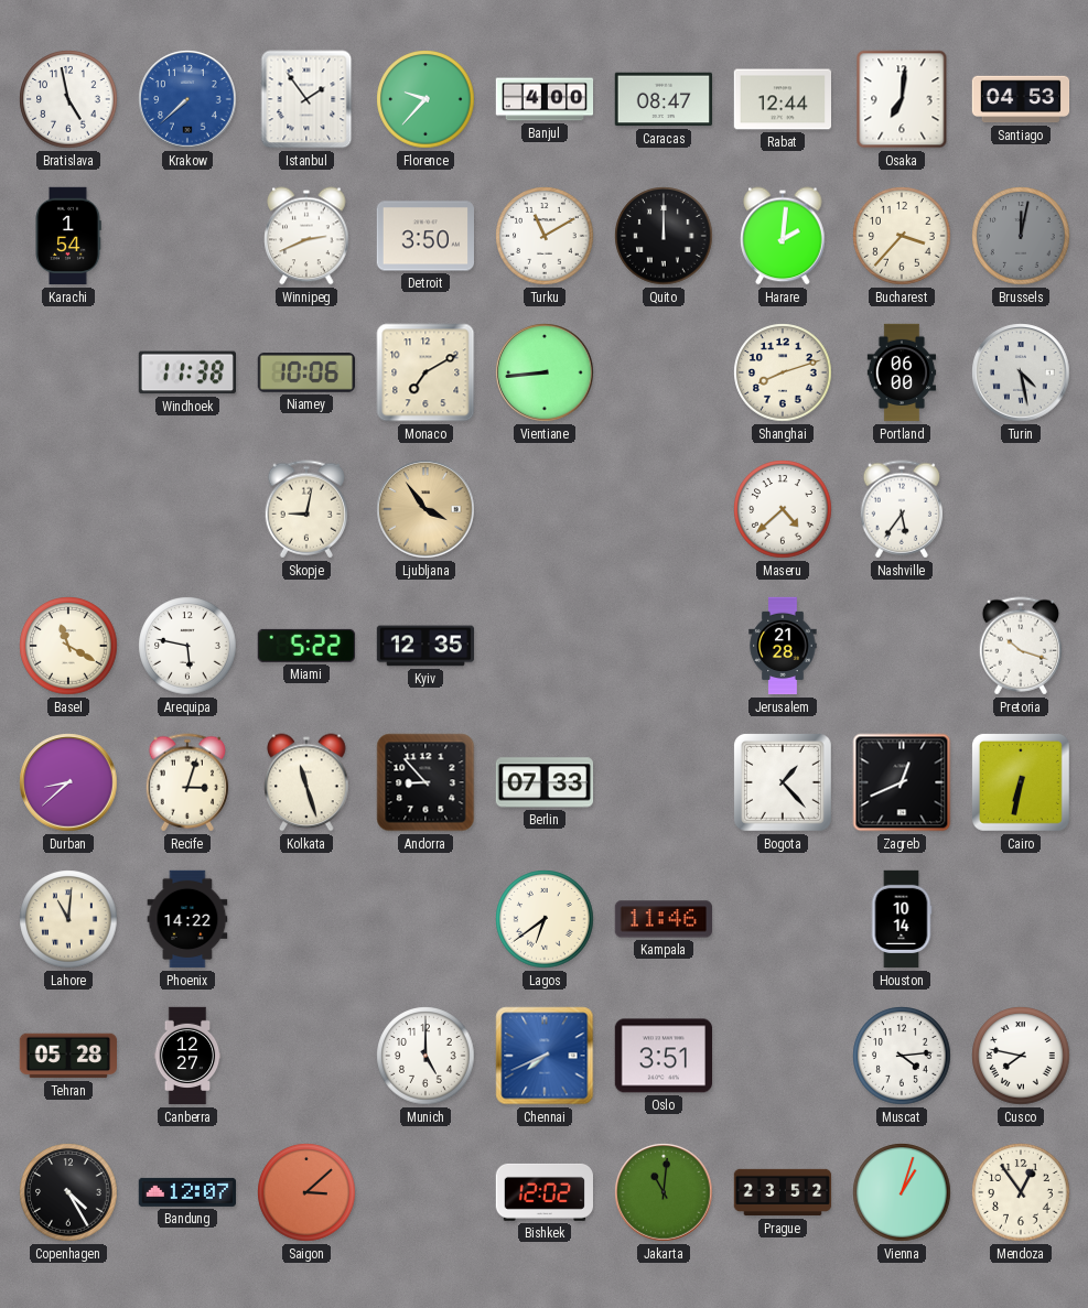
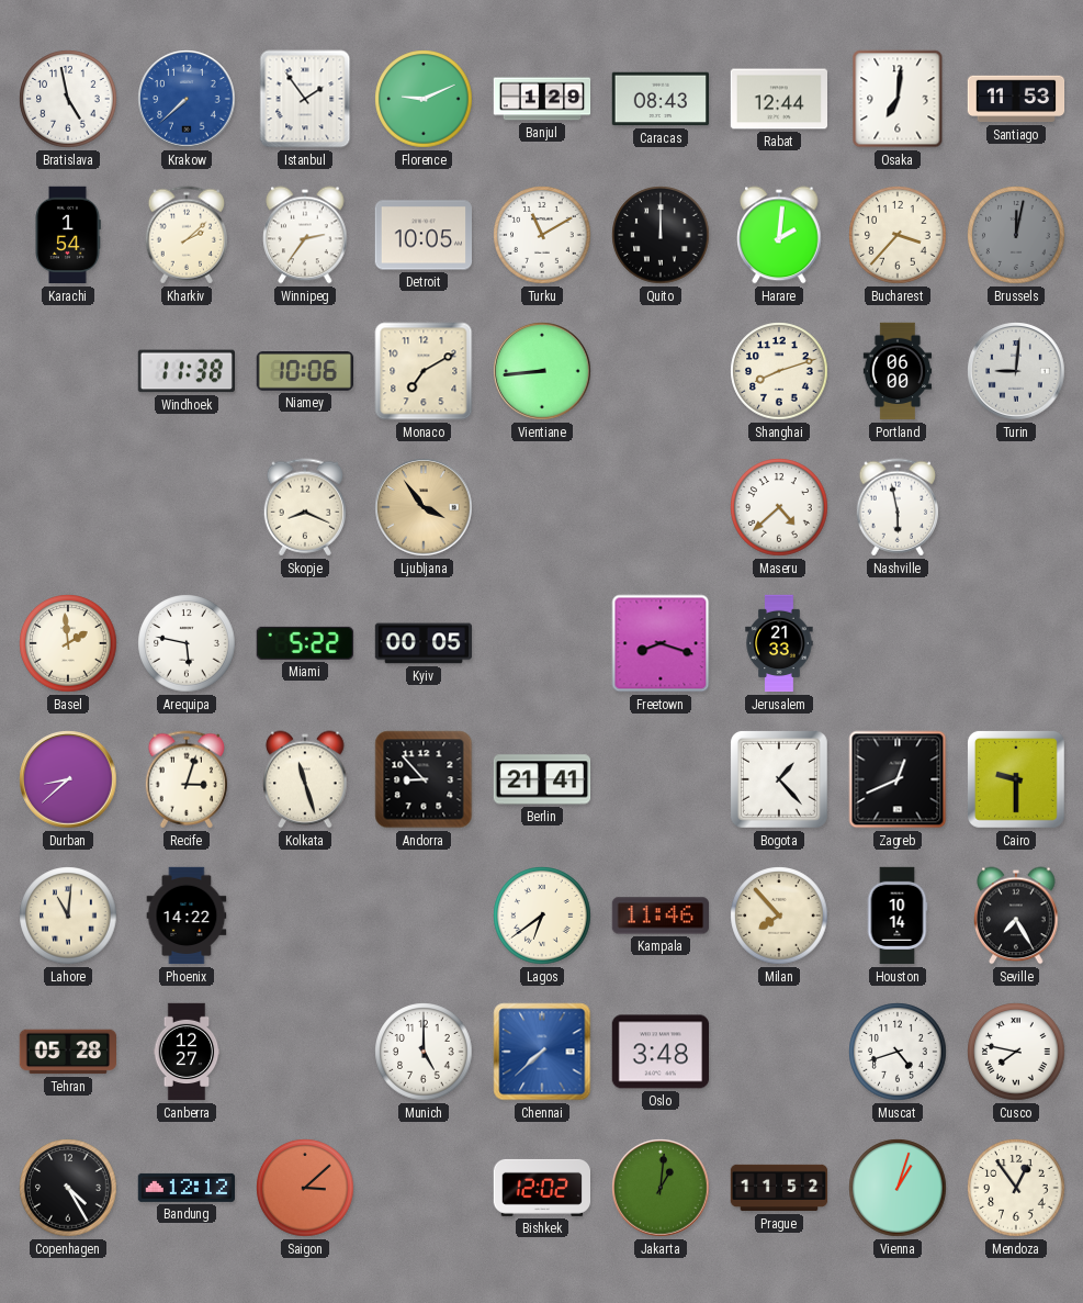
Florence: 9:37 -> 9:11
Banjul: 4:00 -> 1:29
Caracas: 08:47 -> 08:43
Santiago: 04:53 -> 11:53
Kharkiv: none -> 2:08
Winnipeg: 2:41 -> 2:36
Detroit: 3:50 -> 10:05
Turin: 4:28 -> 9:01
Skopje: 9:02 -> 8:19
Nashville: 5:36 -> 5:58
Basel: 11:20 -> 1:59
Kyiv: 12:35 -> 00:05
Freetown: none -> 8:18
Jerusalem: 21:28 -> 21:33
Pretoria: 10:18 -> none
Berlin: 07:33 -> 21:41
Cairo: 6:32 -> 9:30
Milan: none -> 7:53
Seville: none -> 7:25
Chennai: 7:41 -> 7:38
Oslo: 3:51 -> 3:48
Muscat: 4:14 -> 4:42
Bandung: 12:07 -> 12:12
Jakarta: 11:01 -> 1:01
Prague: 23:52 -> 11:52
